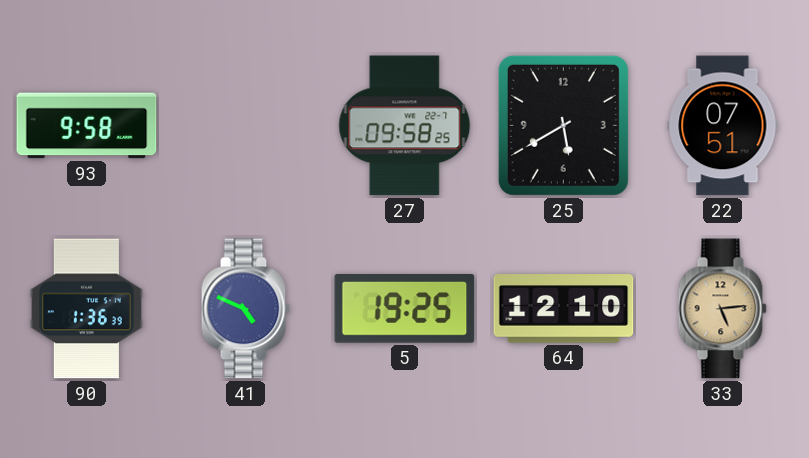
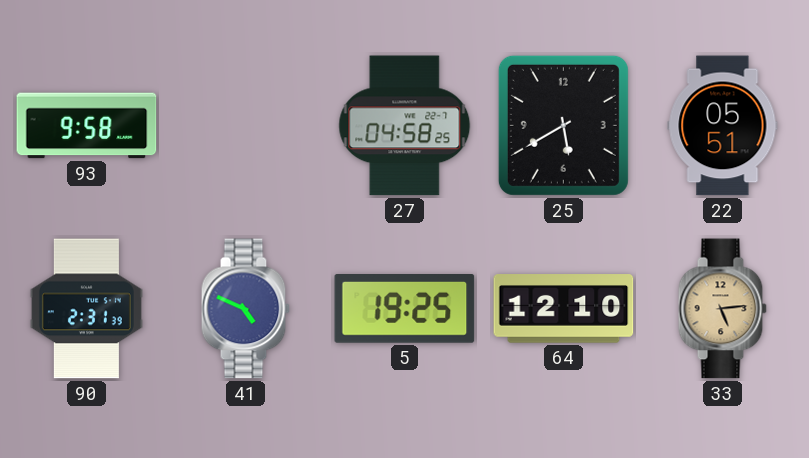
27: 09:58 -> 04:58
22: 07:51 -> 05:51
90: 1:36 -> 2:31
